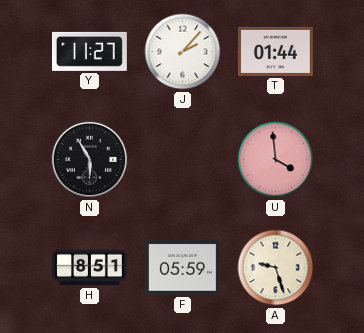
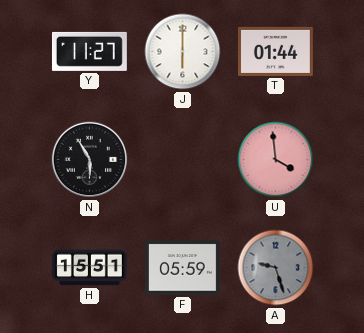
J: 2:07 -> 6:00
H: 8:51 -> 15:51
A dial: cream -> grey
